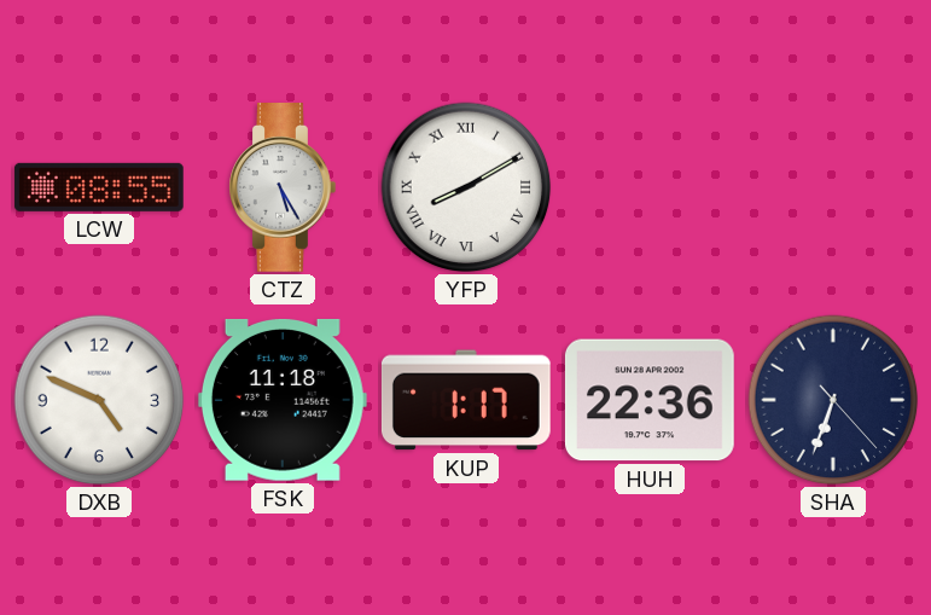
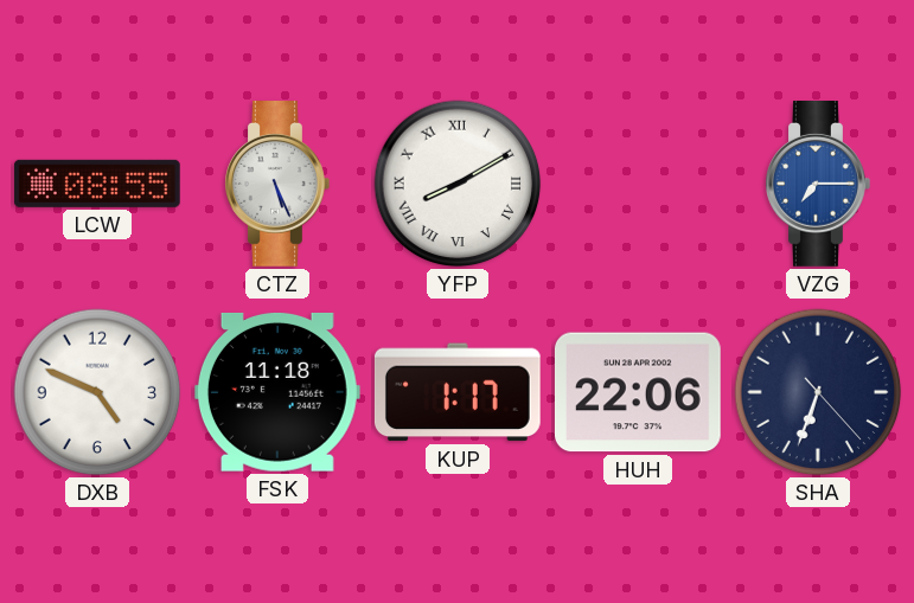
CTZ: 5:25 -> 5:26
VZG: none -> 7:15
HUH: 22:36 -> 22:06
